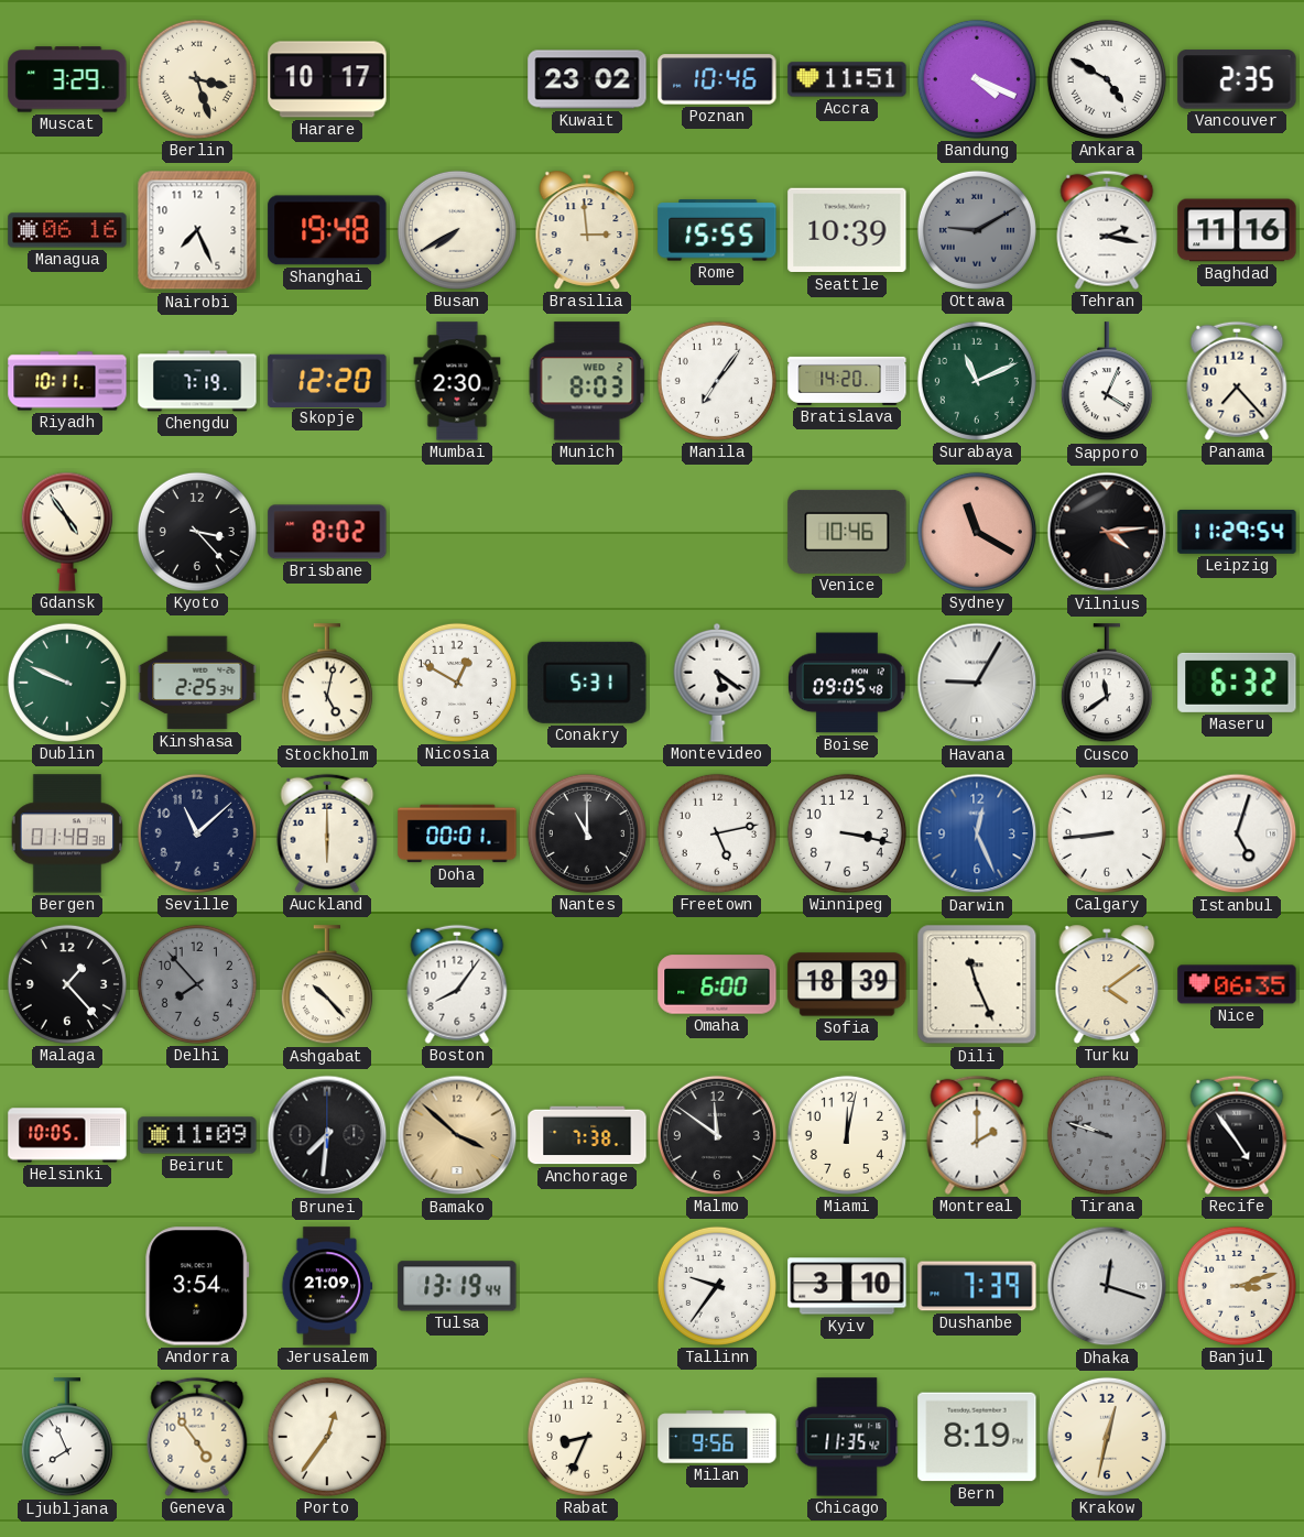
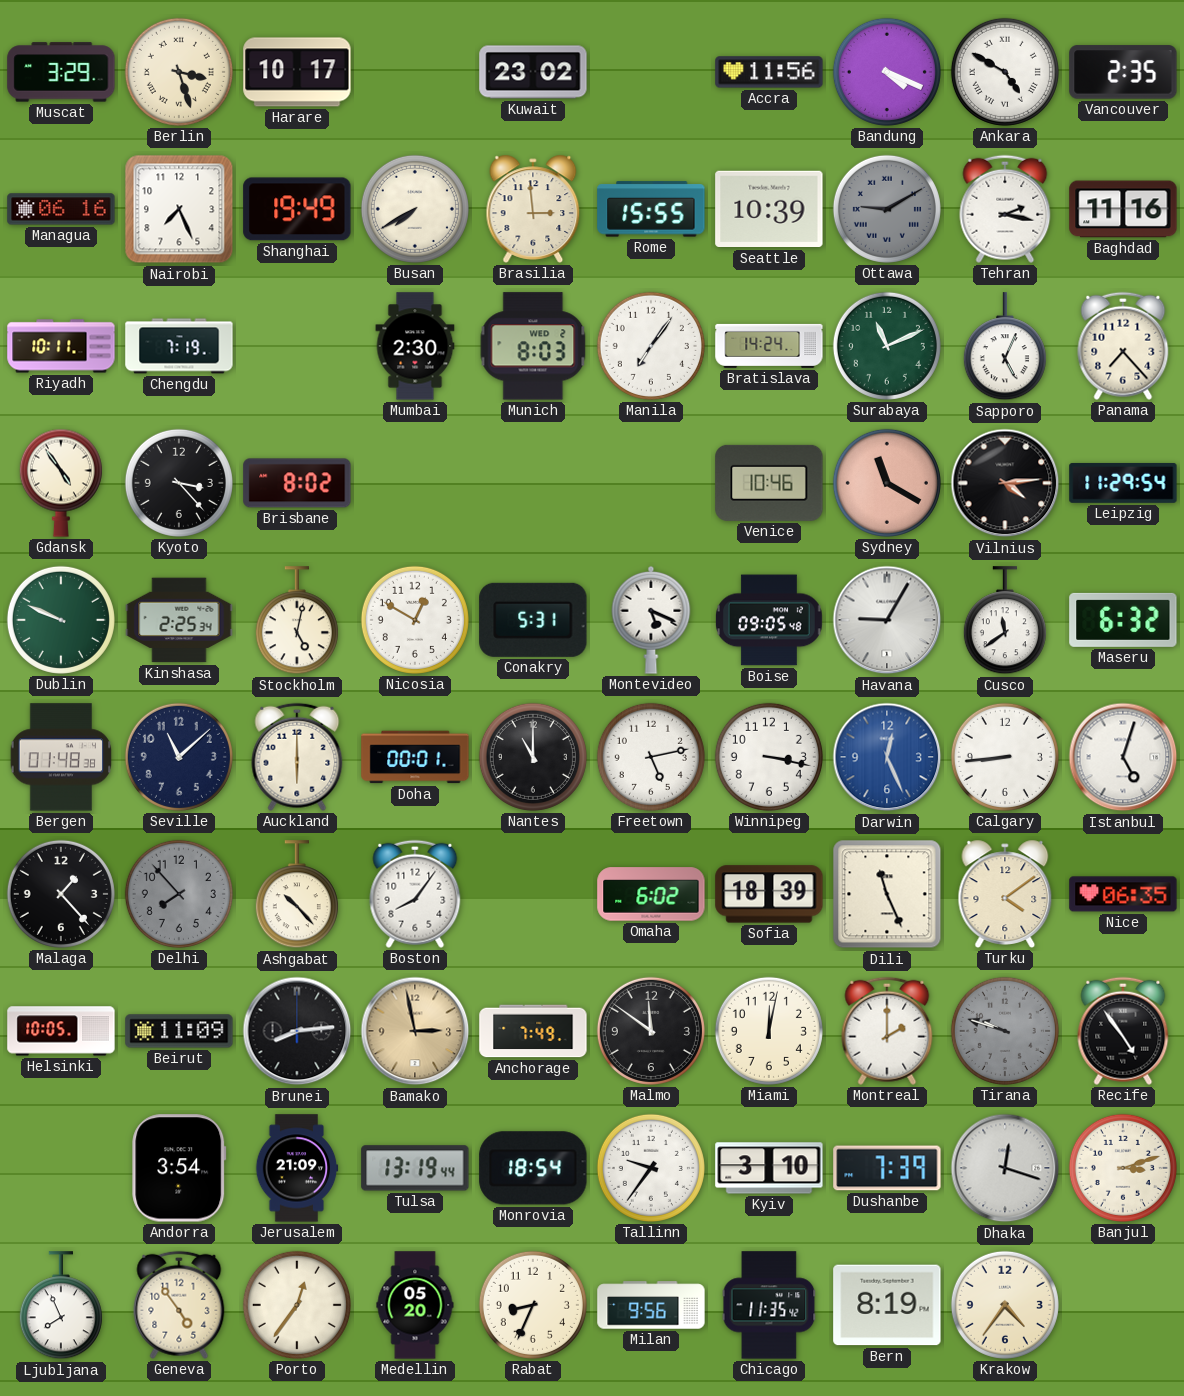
Poznan: 10:46 -> none
Accra: 11:51 -> 11:56
Shanghai: 19:48 -> 19:49
Skopje: 12:20 -> none
Bratislava: 14:20 -> 14:24
Sapporo: 4:04 -> 5:04
Montevideo: 5:21 -> 5:19
Omaha: 6:00 -> 6:02
Brunei: 7:31 -> 8:14
Bamako: 3:52 -> 2:58
Anchorage: 7:38 -> 7:49
Monrovia: none -> 18:54
Medellin: none -> 05:20
Krakow: 12:32 -> 4:36
